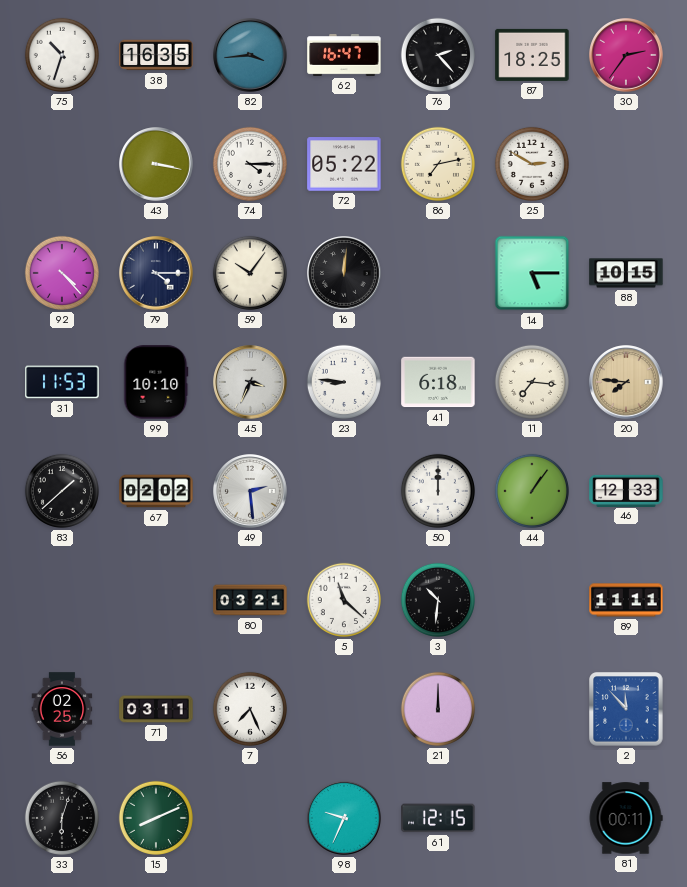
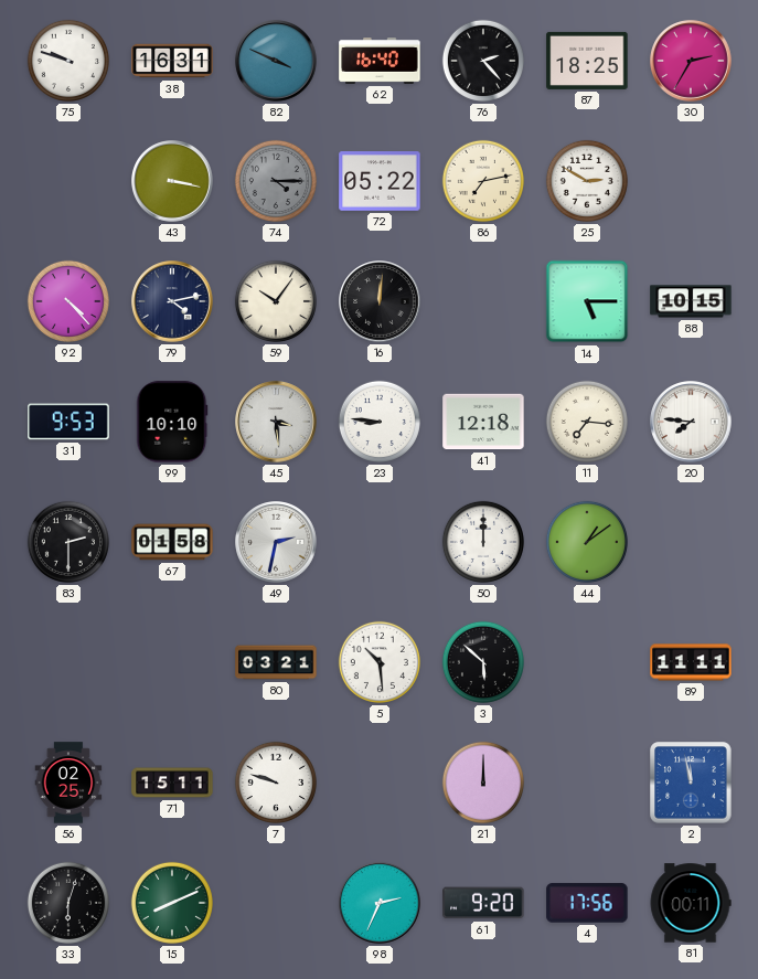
75: 10:33 -> 9:48
38: 16:35 -> 16:31
82: 3:44 -> 3:49
62: 16:47 -> 16:40
30: 2:36 -> 2:35
74 dial: white -> grey
79: 4:15 -> 4:13
31: 11:53 -> 9:53
45: 3:34 -> 3:29
41: 6:18 -> 12:18
20 dial: champagne -> white
83: 1:38 -> 2:30
67: 02:02 -> 01:58
49: 2:29 -> 2:32
44: 1:06 -> 1:09
46: 12:33 -> none
5: 11:22 -> 10:29
3: 10:31 -> 5:52
71: 03:11 -> 15:11
7: 7:26 -> 9:48
2: 11:53 -> 11:58
98: 9:34 -> 2:34
61: 12:15 -> 9:20
4: none -> 17:56
